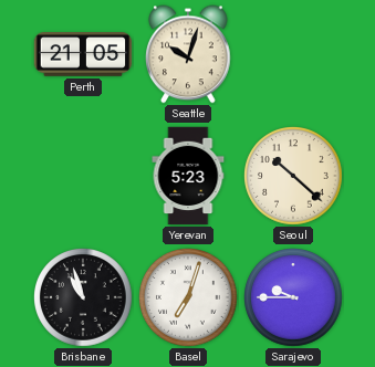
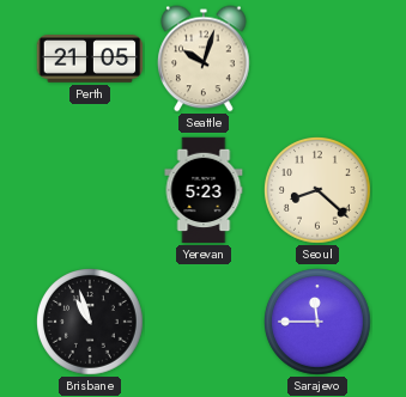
Seoul: 10:22 -> 8:22
Basel: 7:03 -> none
Sarajevo: 9:45 -> 11:45
